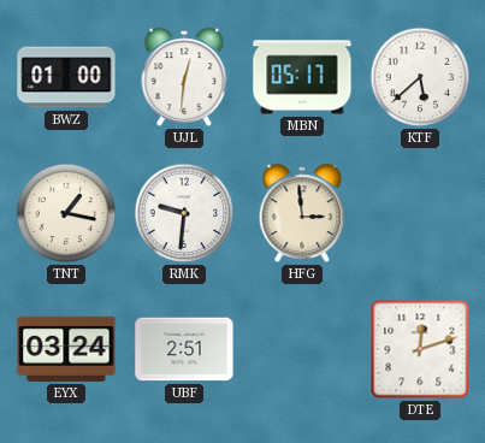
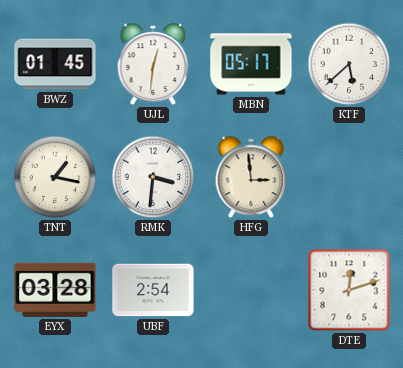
BWZ: 01:00 -> 01:45
RMK: 9:31 -> 3:31
EYX: 03:24 -> 03:28
UBF: 2:51 -> 2:54
